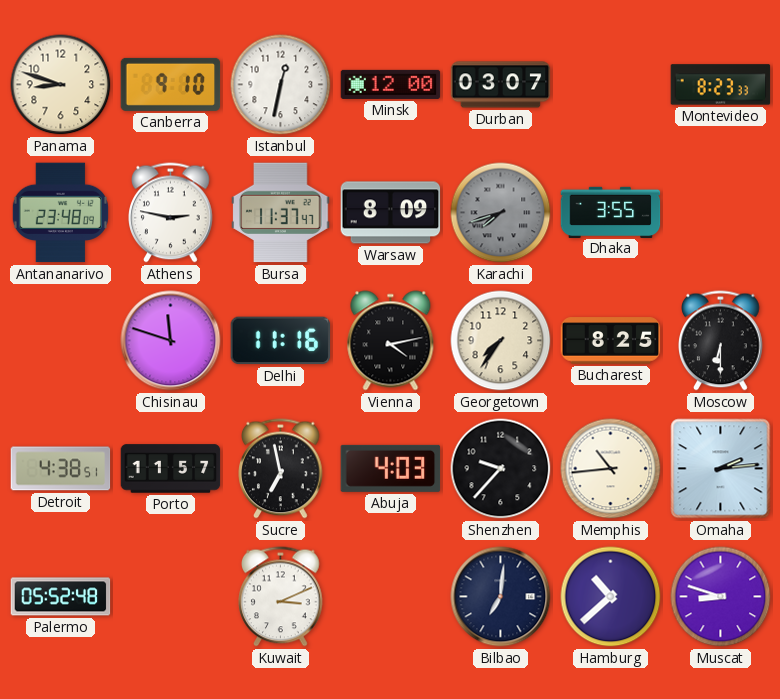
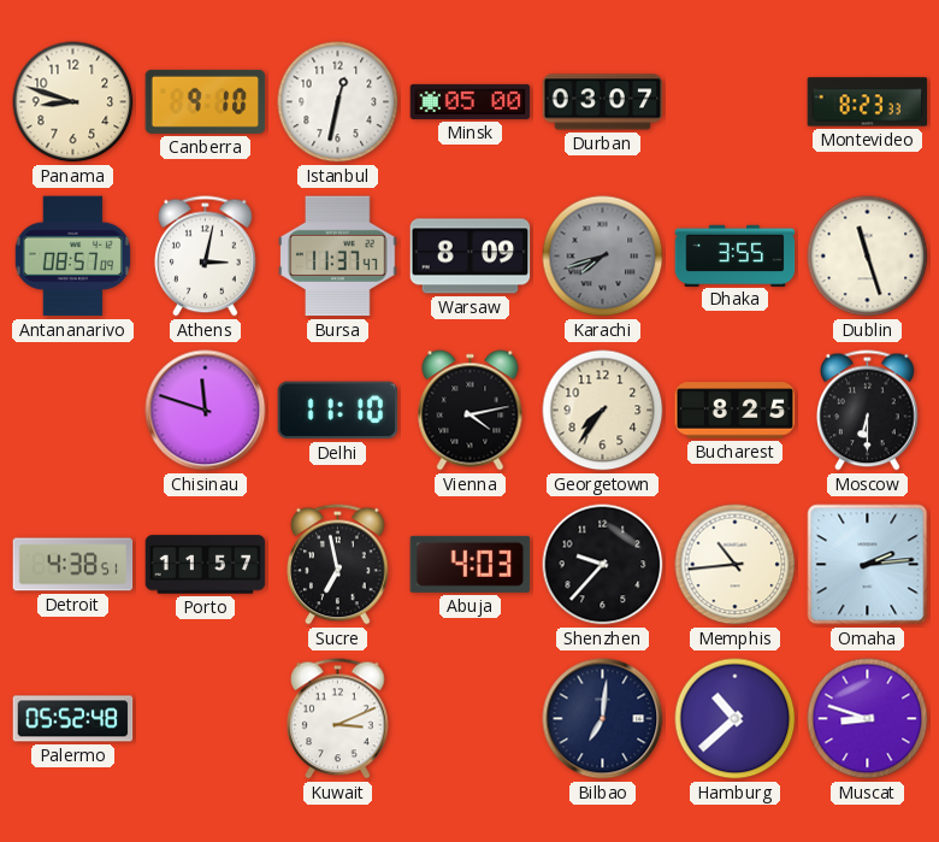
Minsk: 12:00 -> 05:00
Antananarivo: 23:48 -> 08:57
Athens: 2:47 -> 3:02
Dublin: none -> 11:27
Delhi: 11:16 -> 11:10
